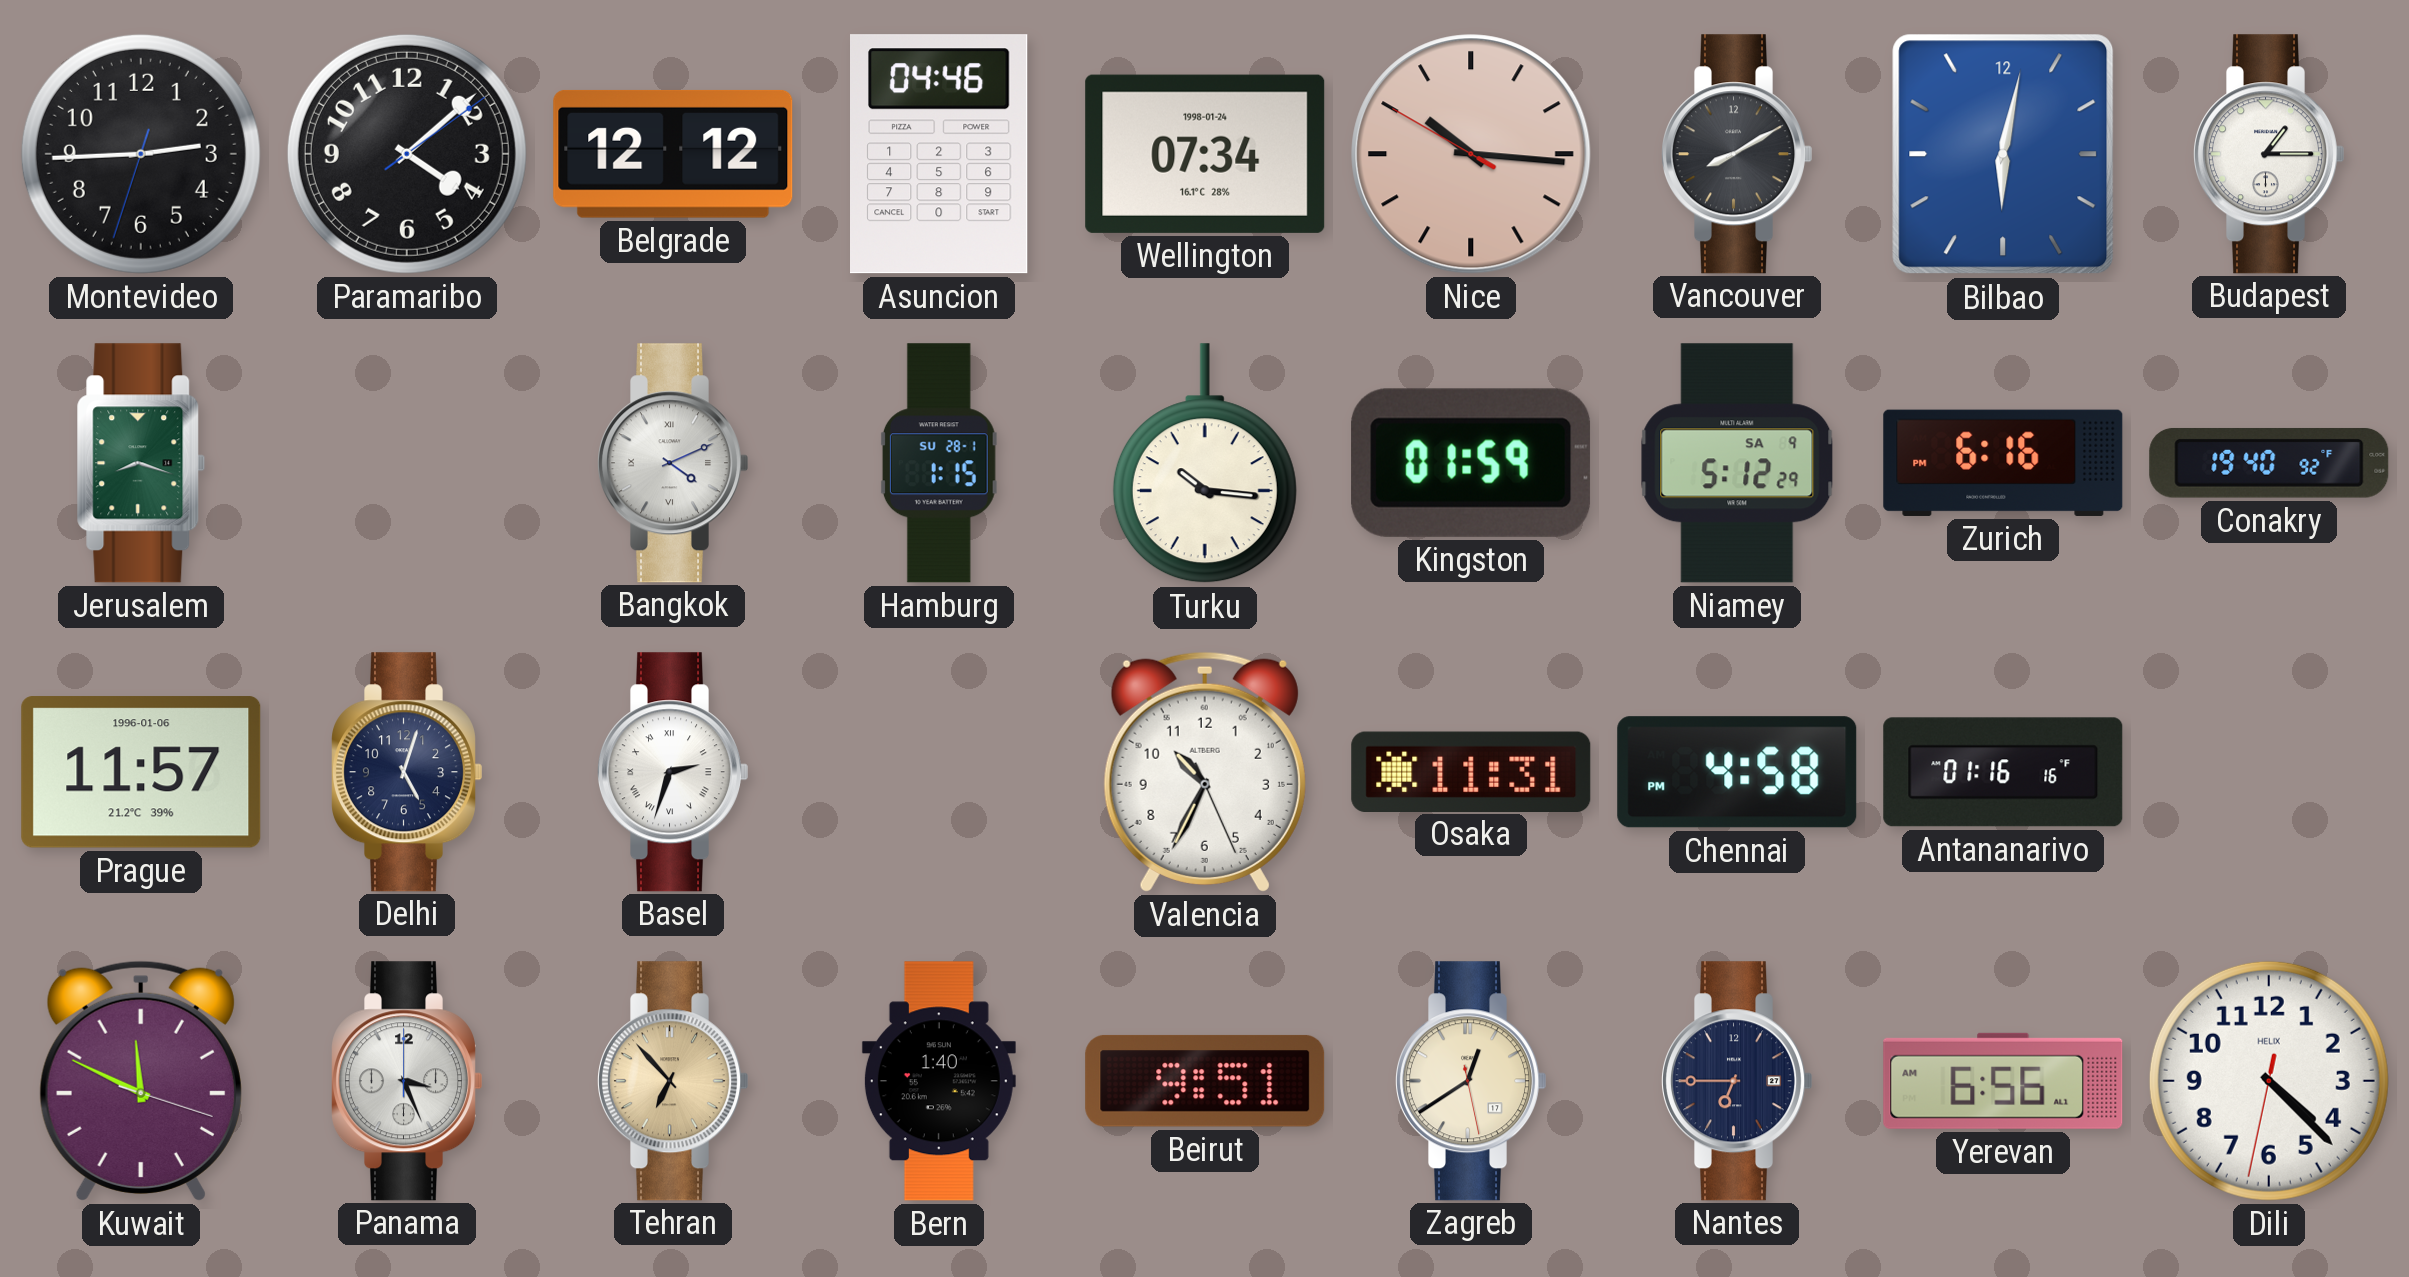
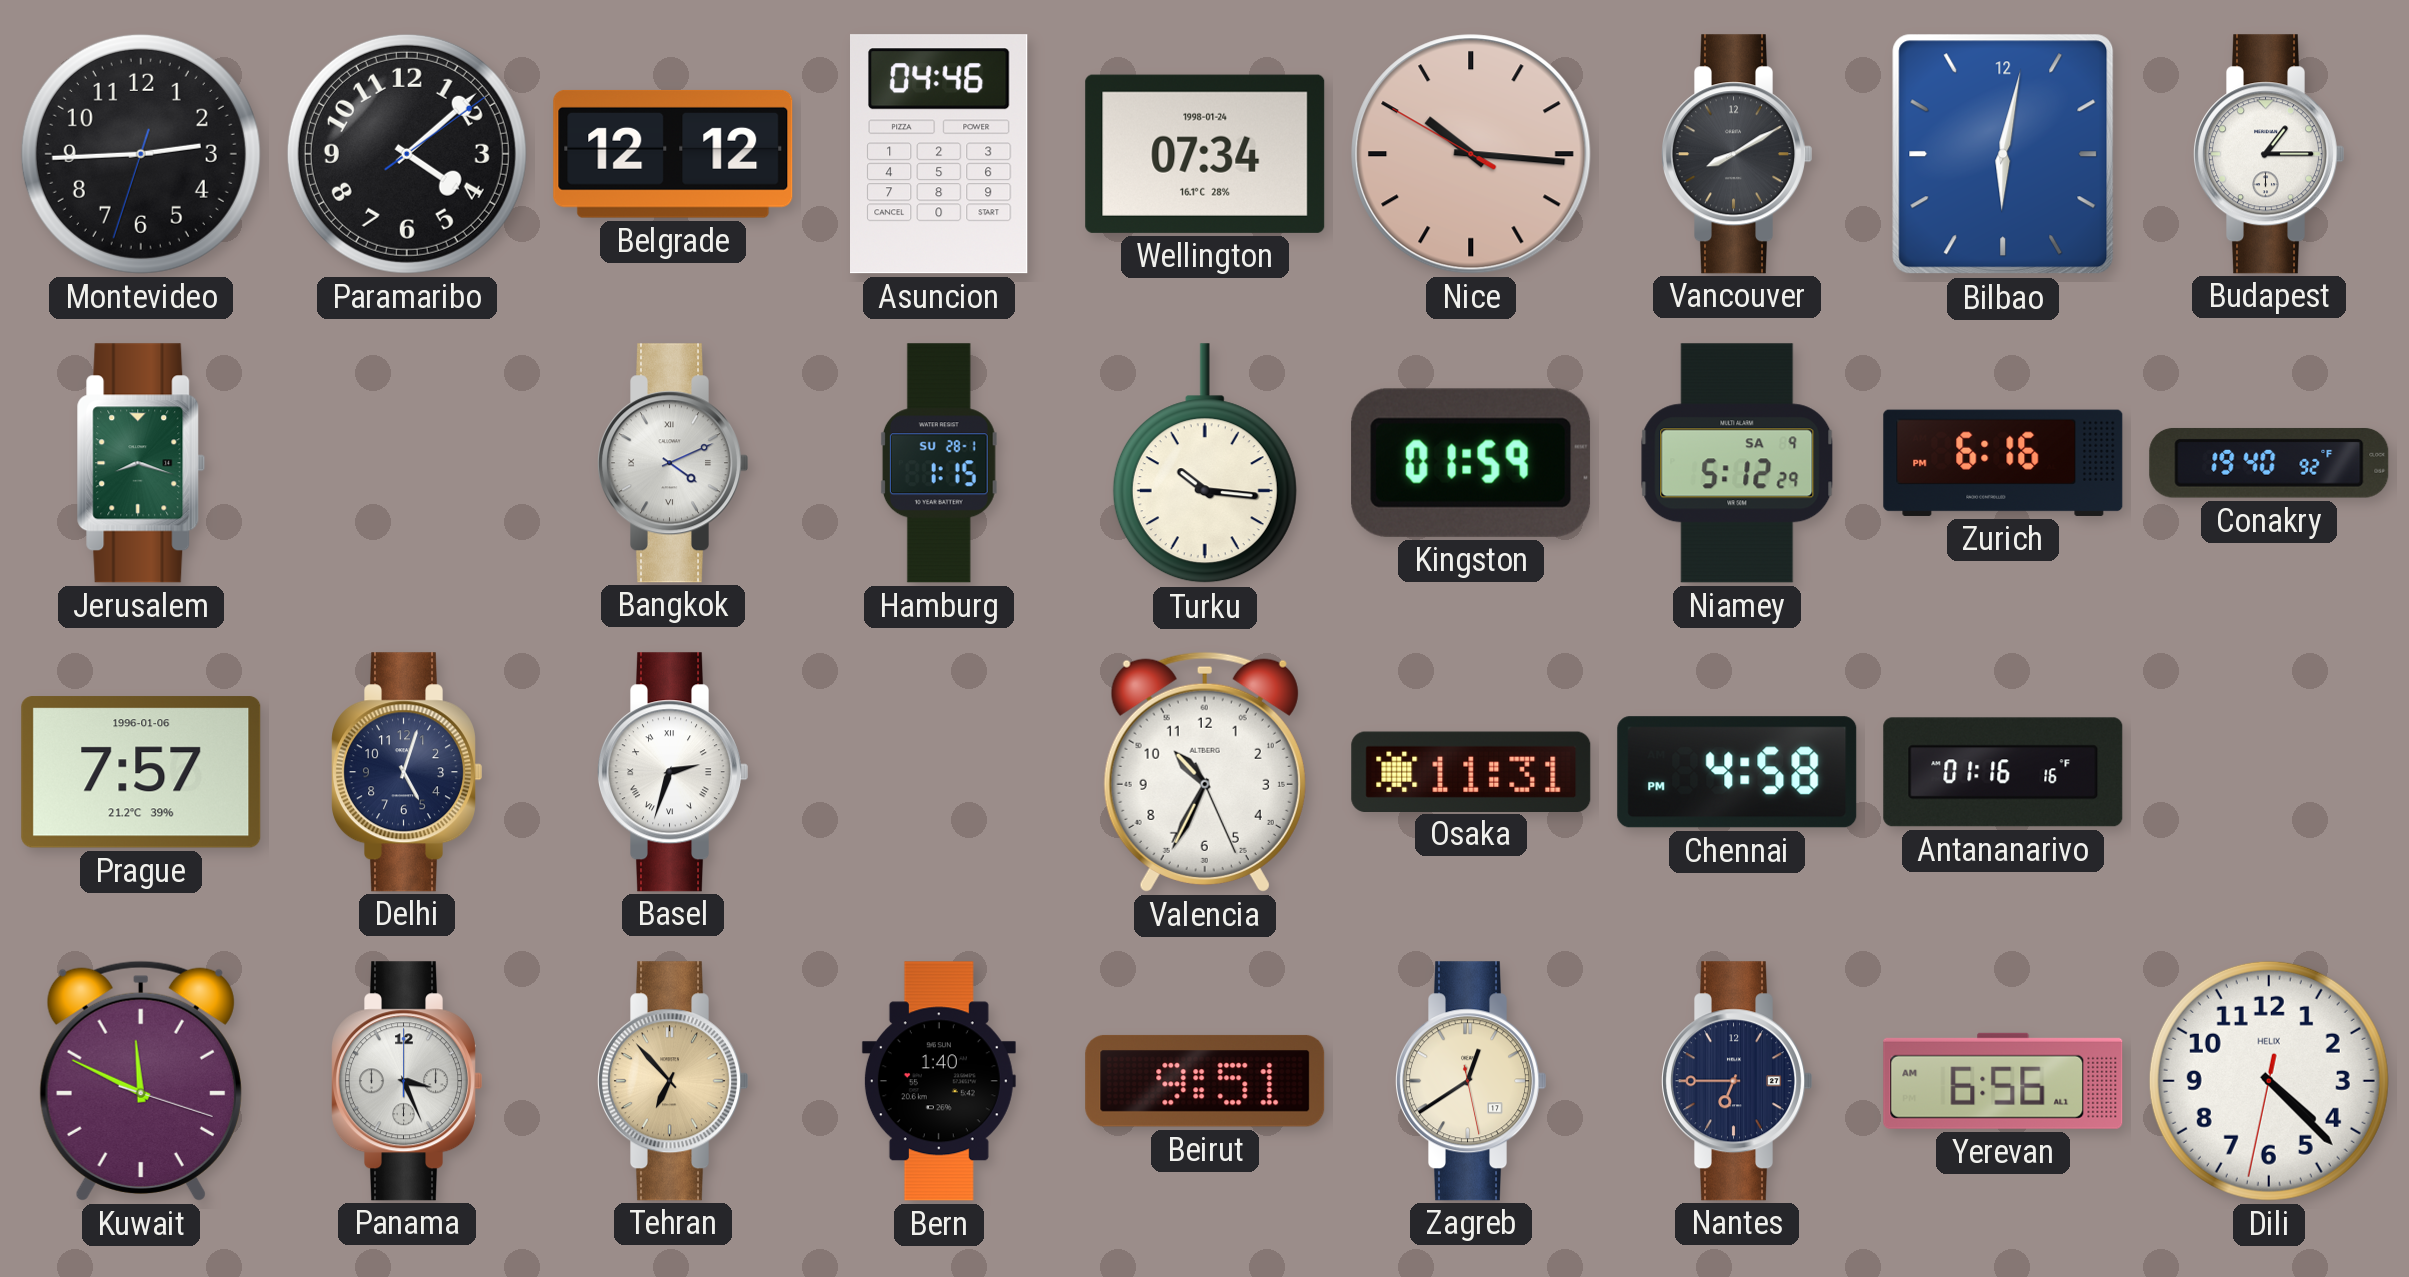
Prague: 11:57 -> 7:57
